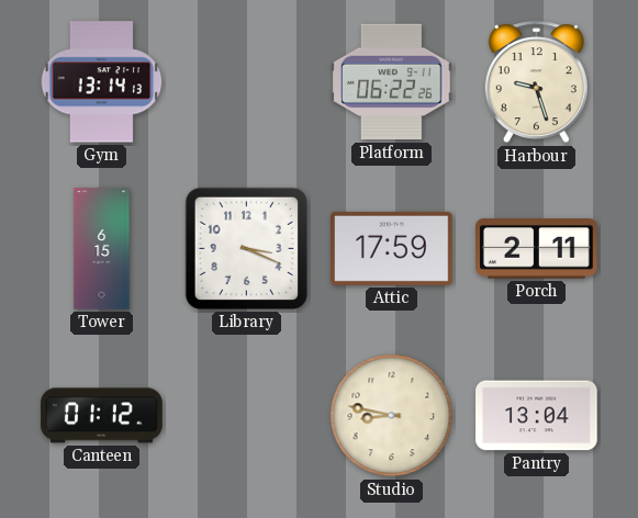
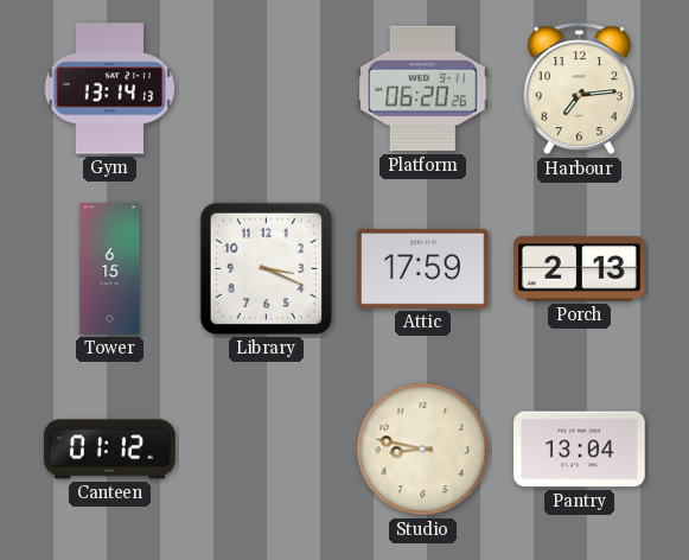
Platform: 06:22 -> 06:20
Harbour: 9:27 -> 7:14
Porch: 2:11 -> 2:13
